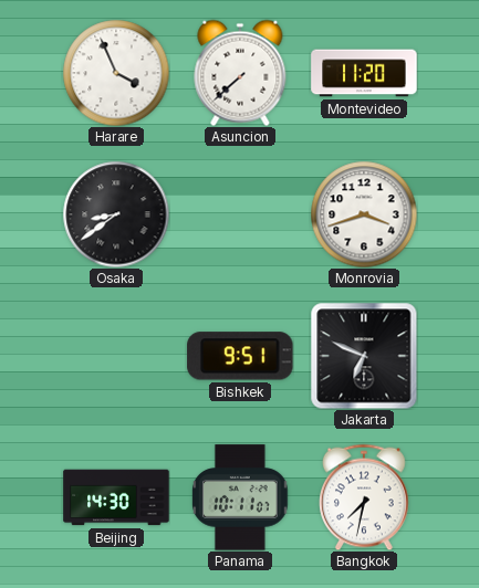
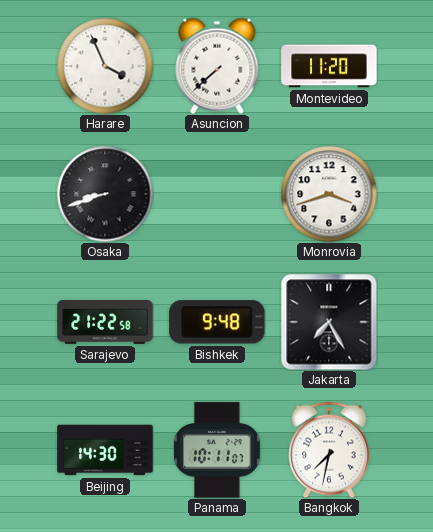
Osaka: 8:39 -> 8:42
Sarajevo: none -> 21:22
Bishkek: 9:51 -> 9:48
Jakarta: 6:49 -> 7:25
